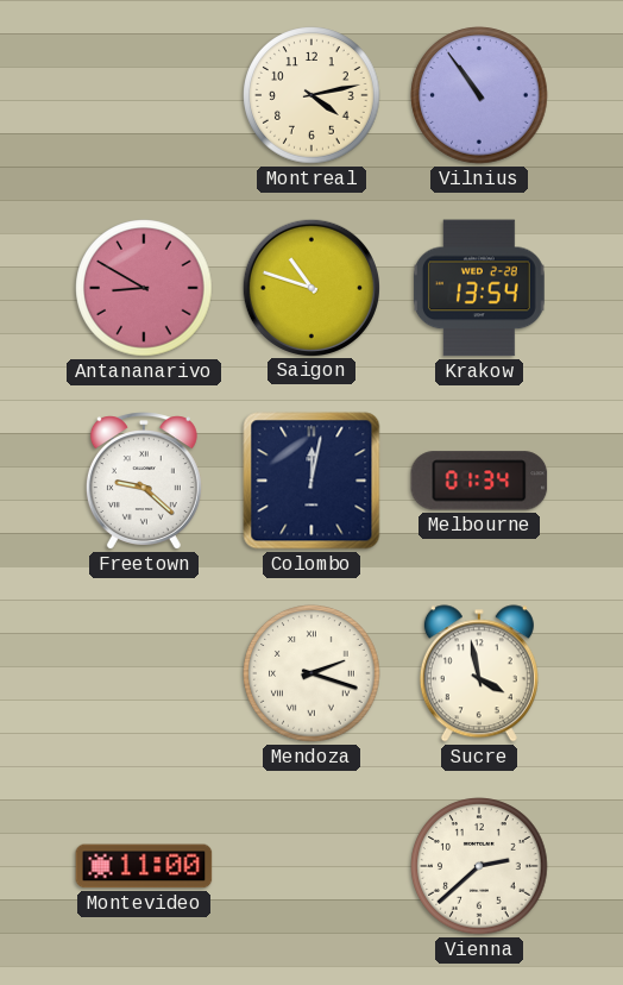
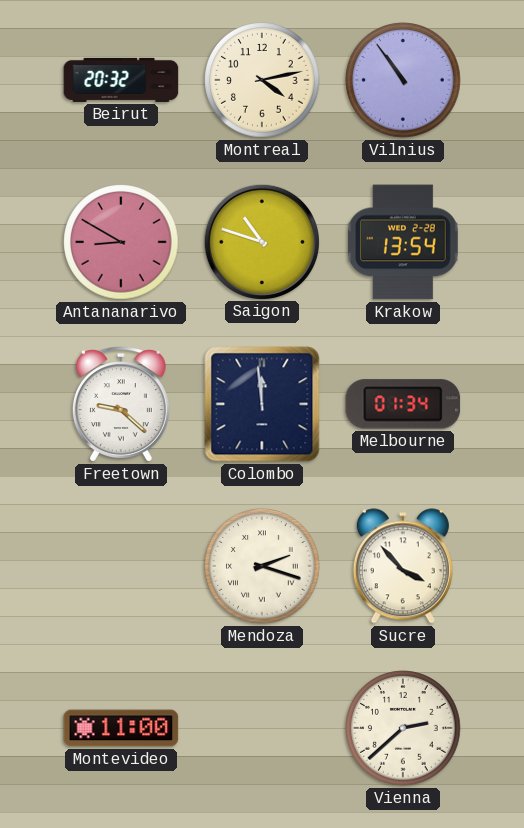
Beirut: none -> 20:32
Colombo: 12:02 -> 11:59
Sucre: 3:58 -> 3:53
